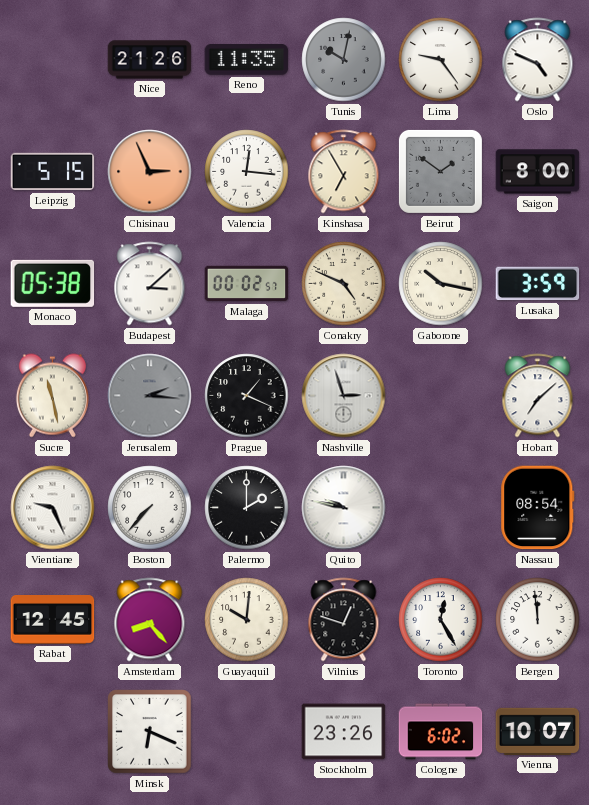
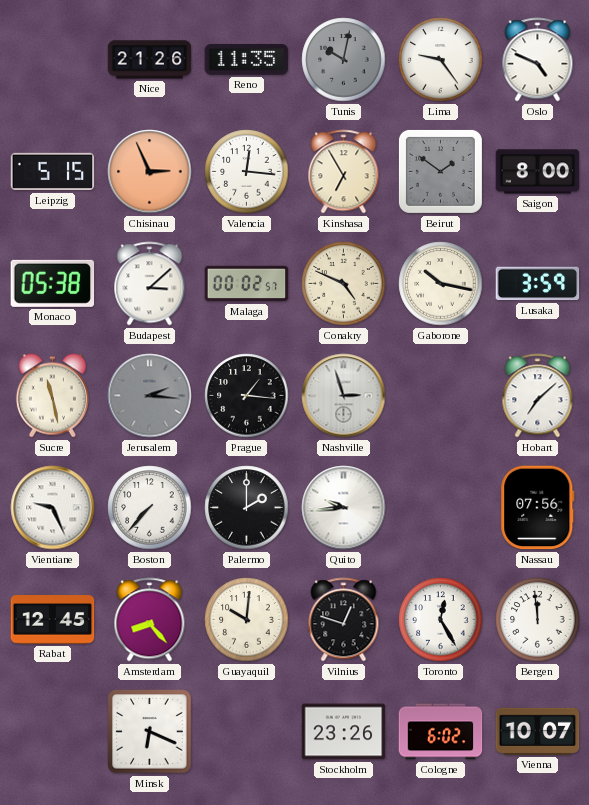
Prague: 1:19 -> 1:16
Quito: 9:47 -> 9:44
Nassau: 08:54 -> 07:56
